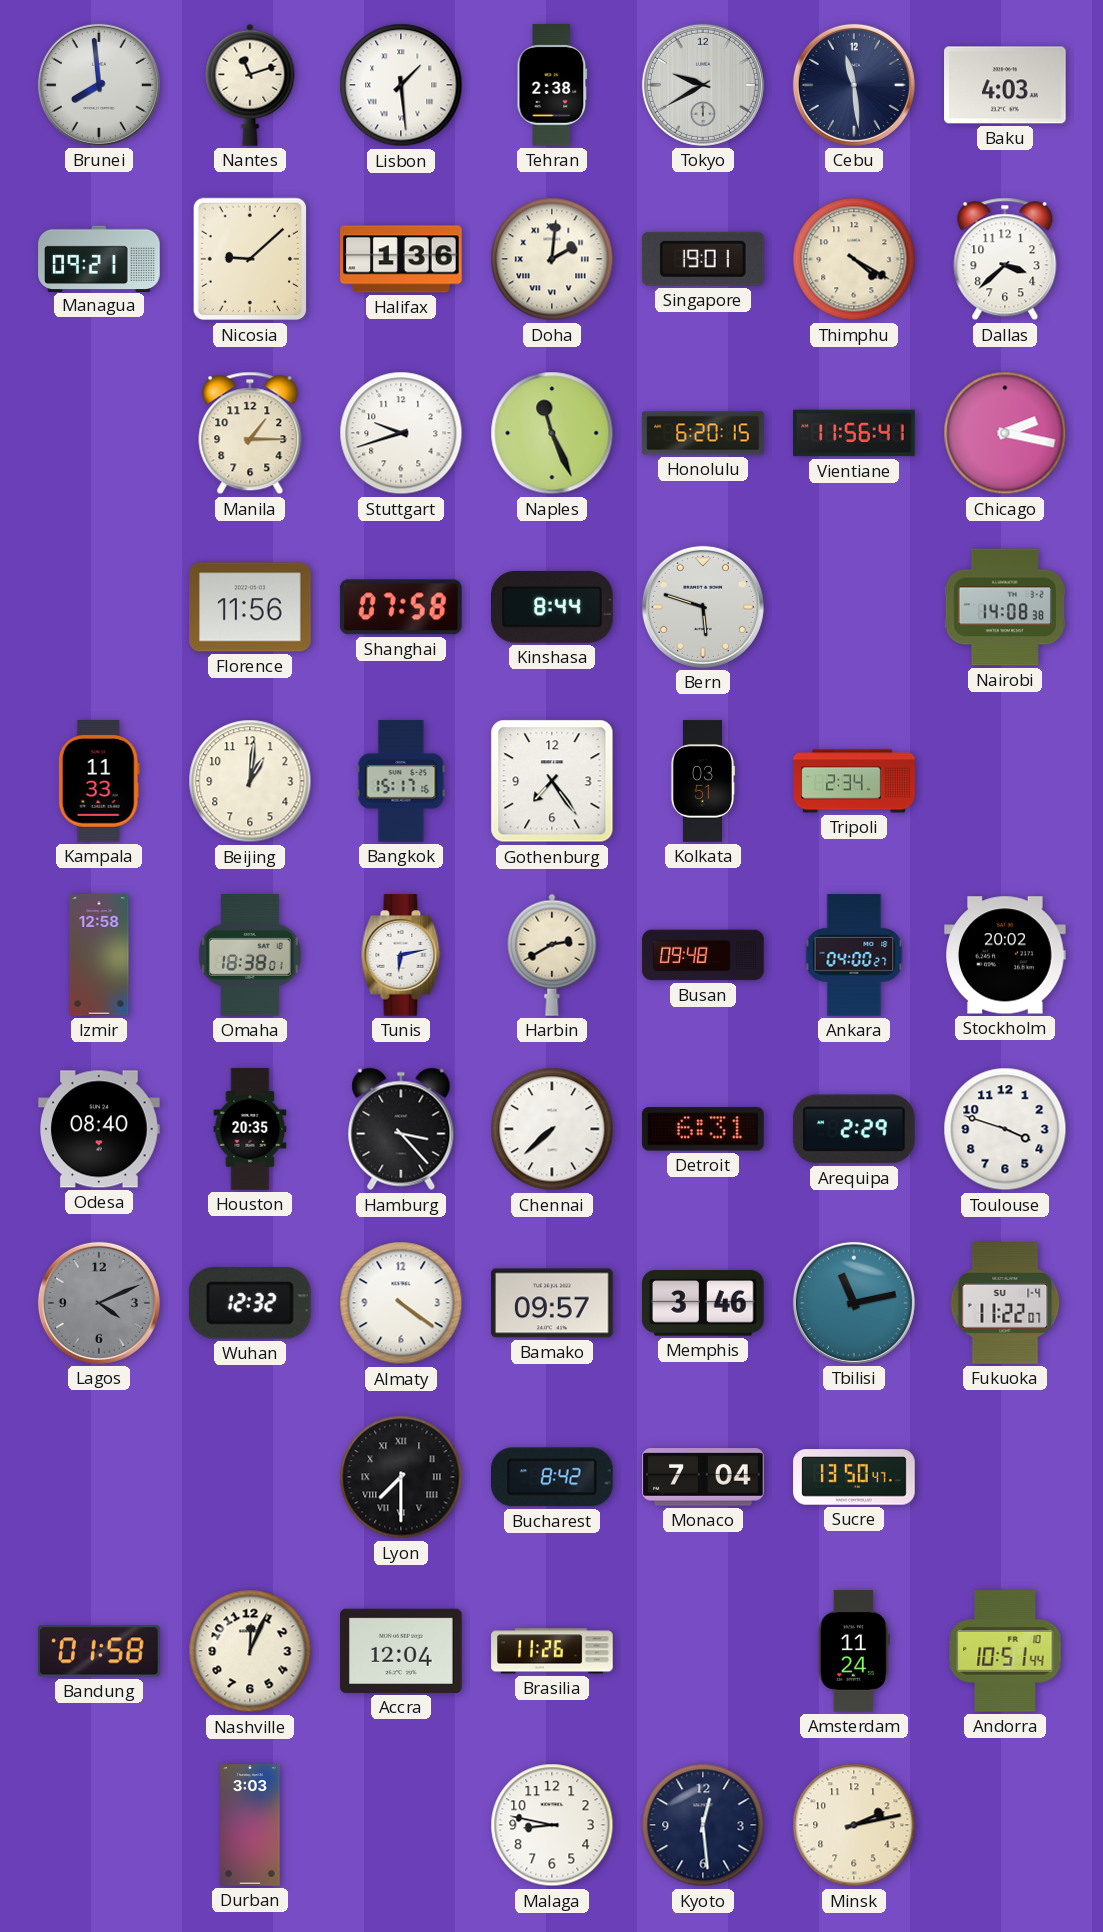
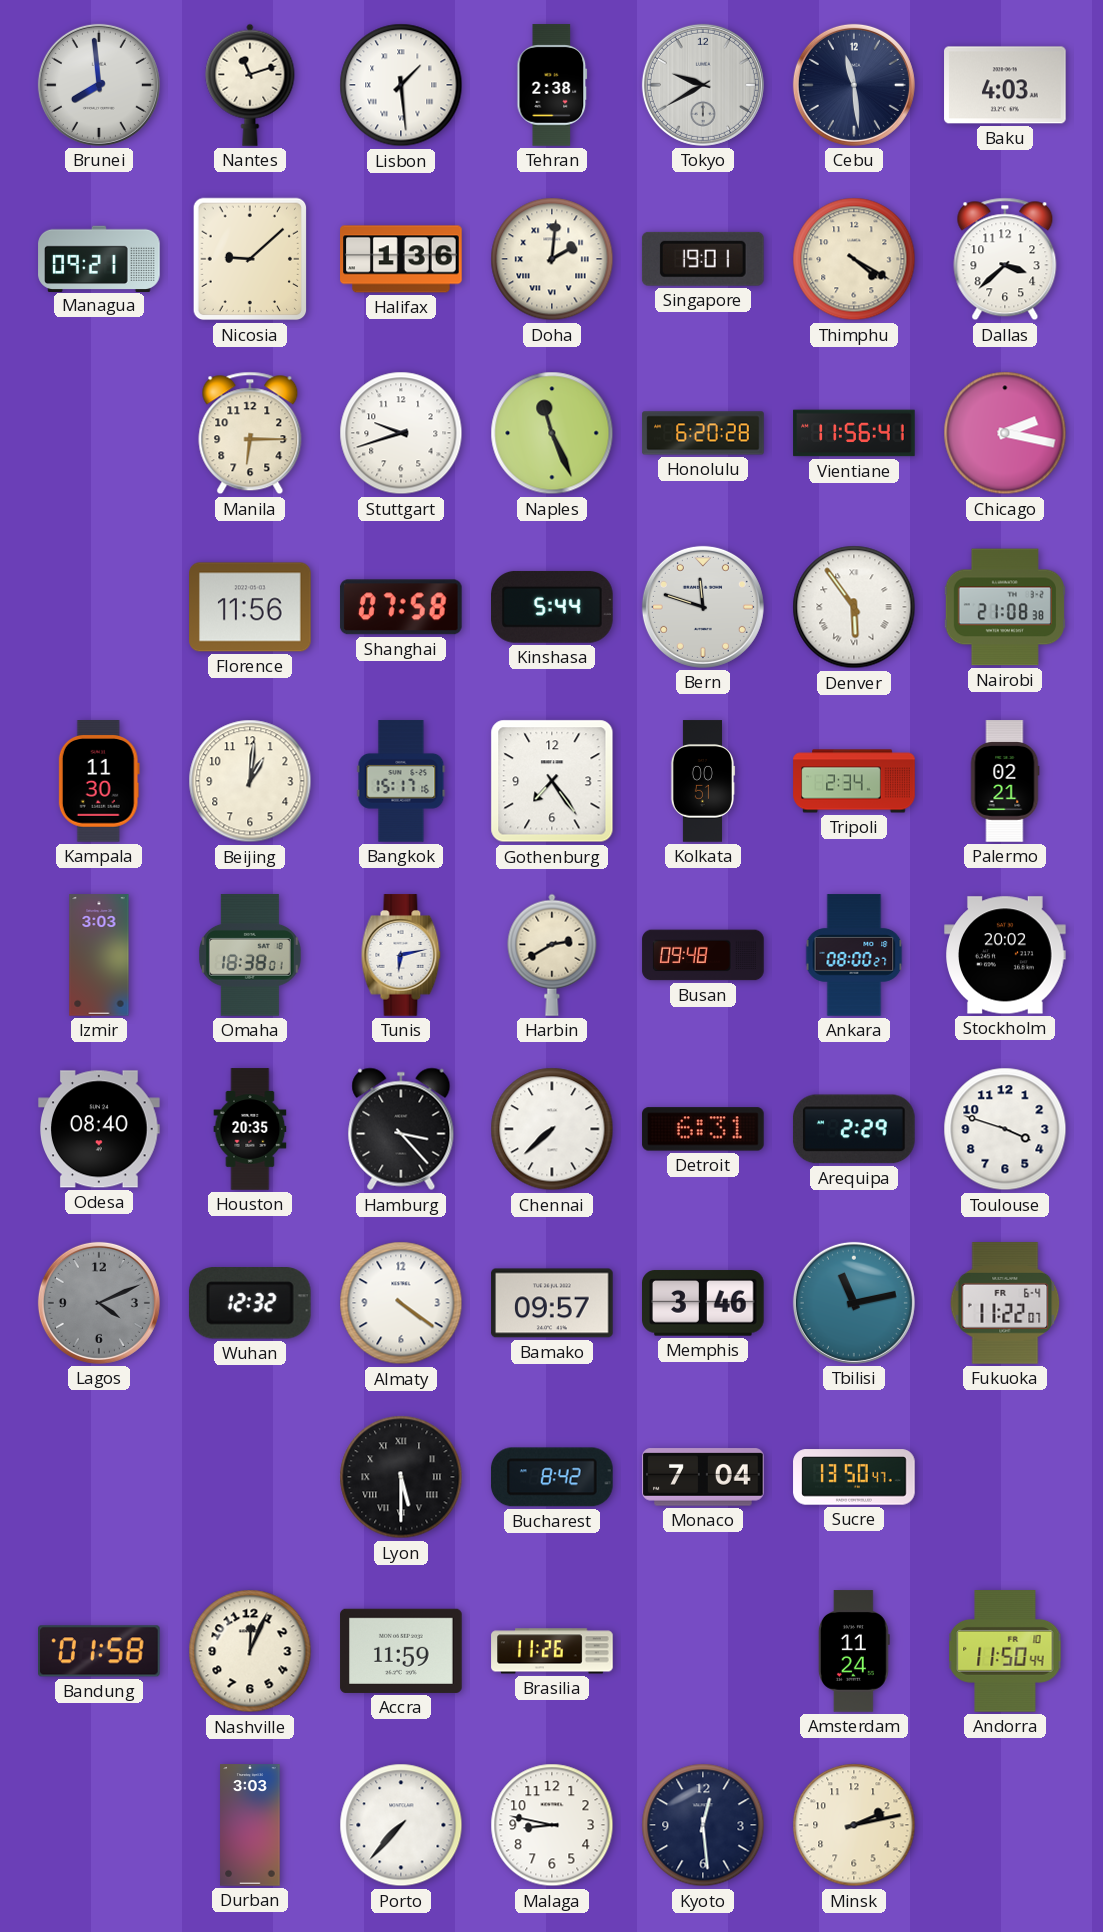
Manila: 1:15 -> 6:15
Honolulu: 6:20:15 -> 6:20:28
Kinshasa: 8:44 -> 5:44
Bern: 5:48 -> 11:48
Denver: none -> 5:54
Nairobi: 14:08 -> 21:08
Kampala: 11:33 -> 11:30
Kolkata: 03:51 -> 00:51
Palermo: none -> 02:21
Izmir: 12:58 -> 3:03
Ankara: 04:00 -> 08:00
Fukuoka date: SU 1-4 -> FR 6-4
Lyon: 7:30 -> 5:30
Accra: 12:04 -> 11:59
Andorra: 10:51 -> 11:50
Porto: none -> 7:37
